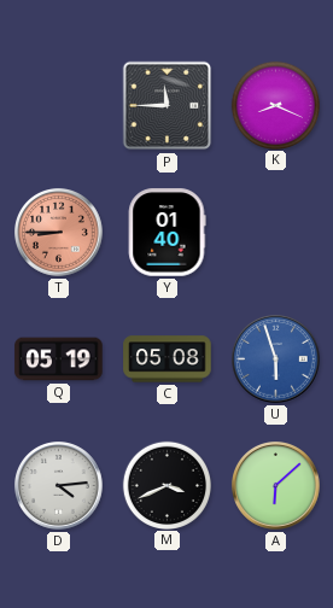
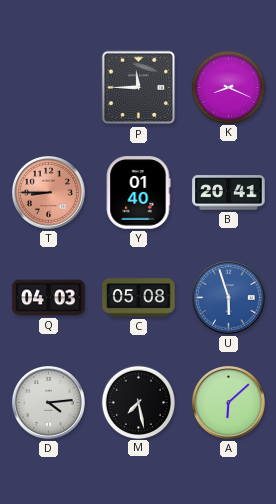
B: none -> 20:41
Q: 05:19 -> 04:03
M: 3:41 -> 7:28
